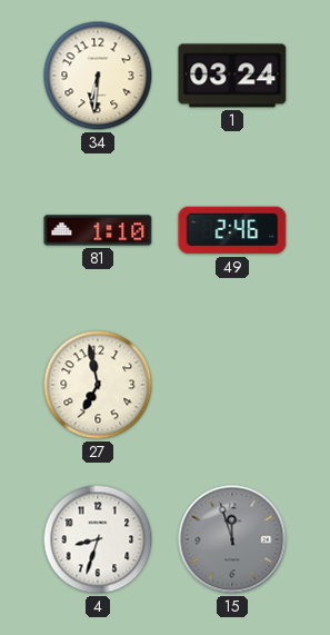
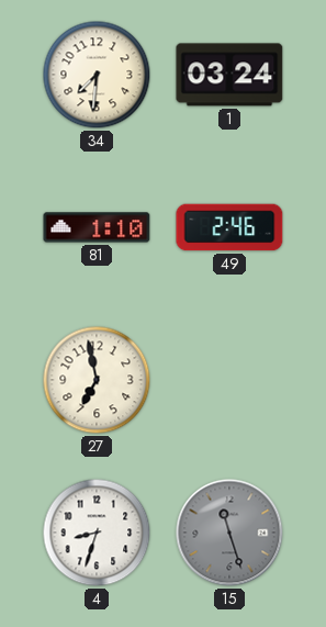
34: 6:31 -> 7:31
15: 11:57 -> 11:27
